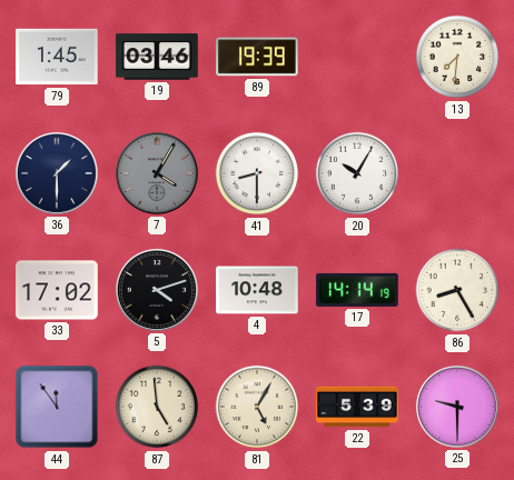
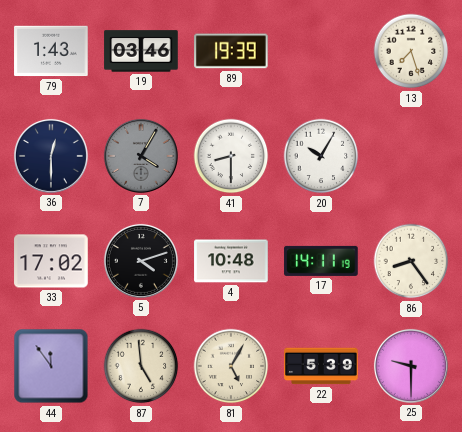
79: 1:45 -> 1:43
13: 7:31 -> 7:27
36: 1:30 -> 12:30
17: 14:14 -> 14:11
86: 8:25 -> 8:24
